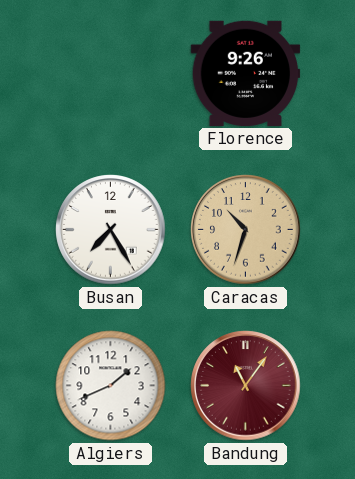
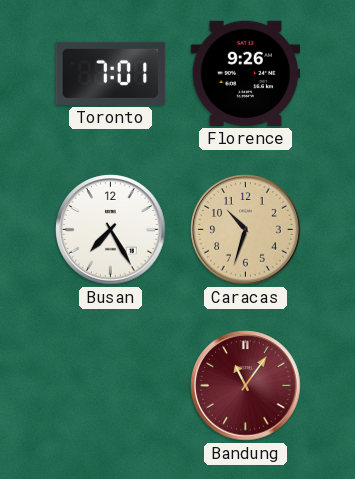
Toronto: none -> 7:01
Algiers: 1:41 -> none
